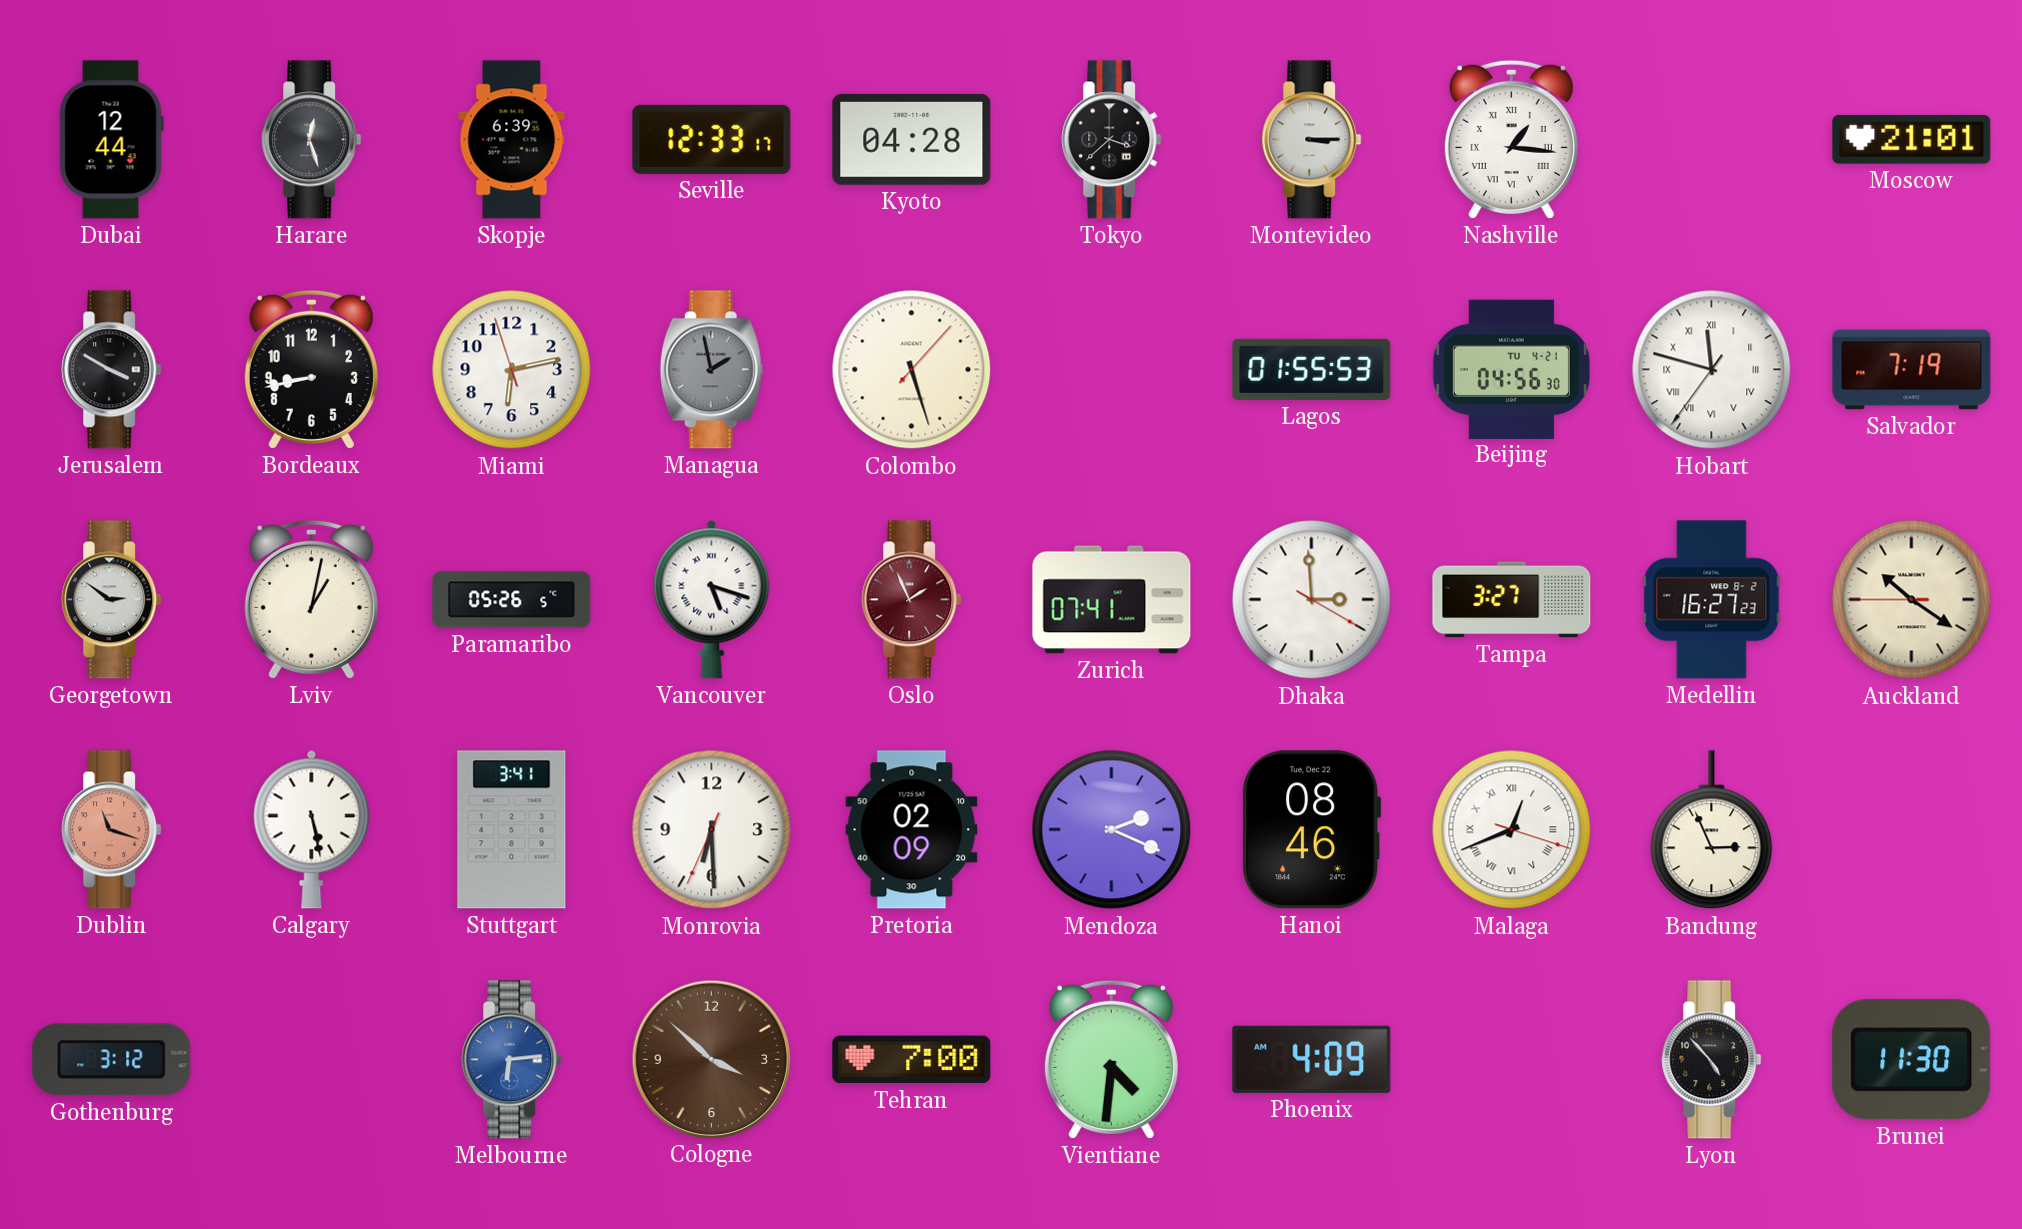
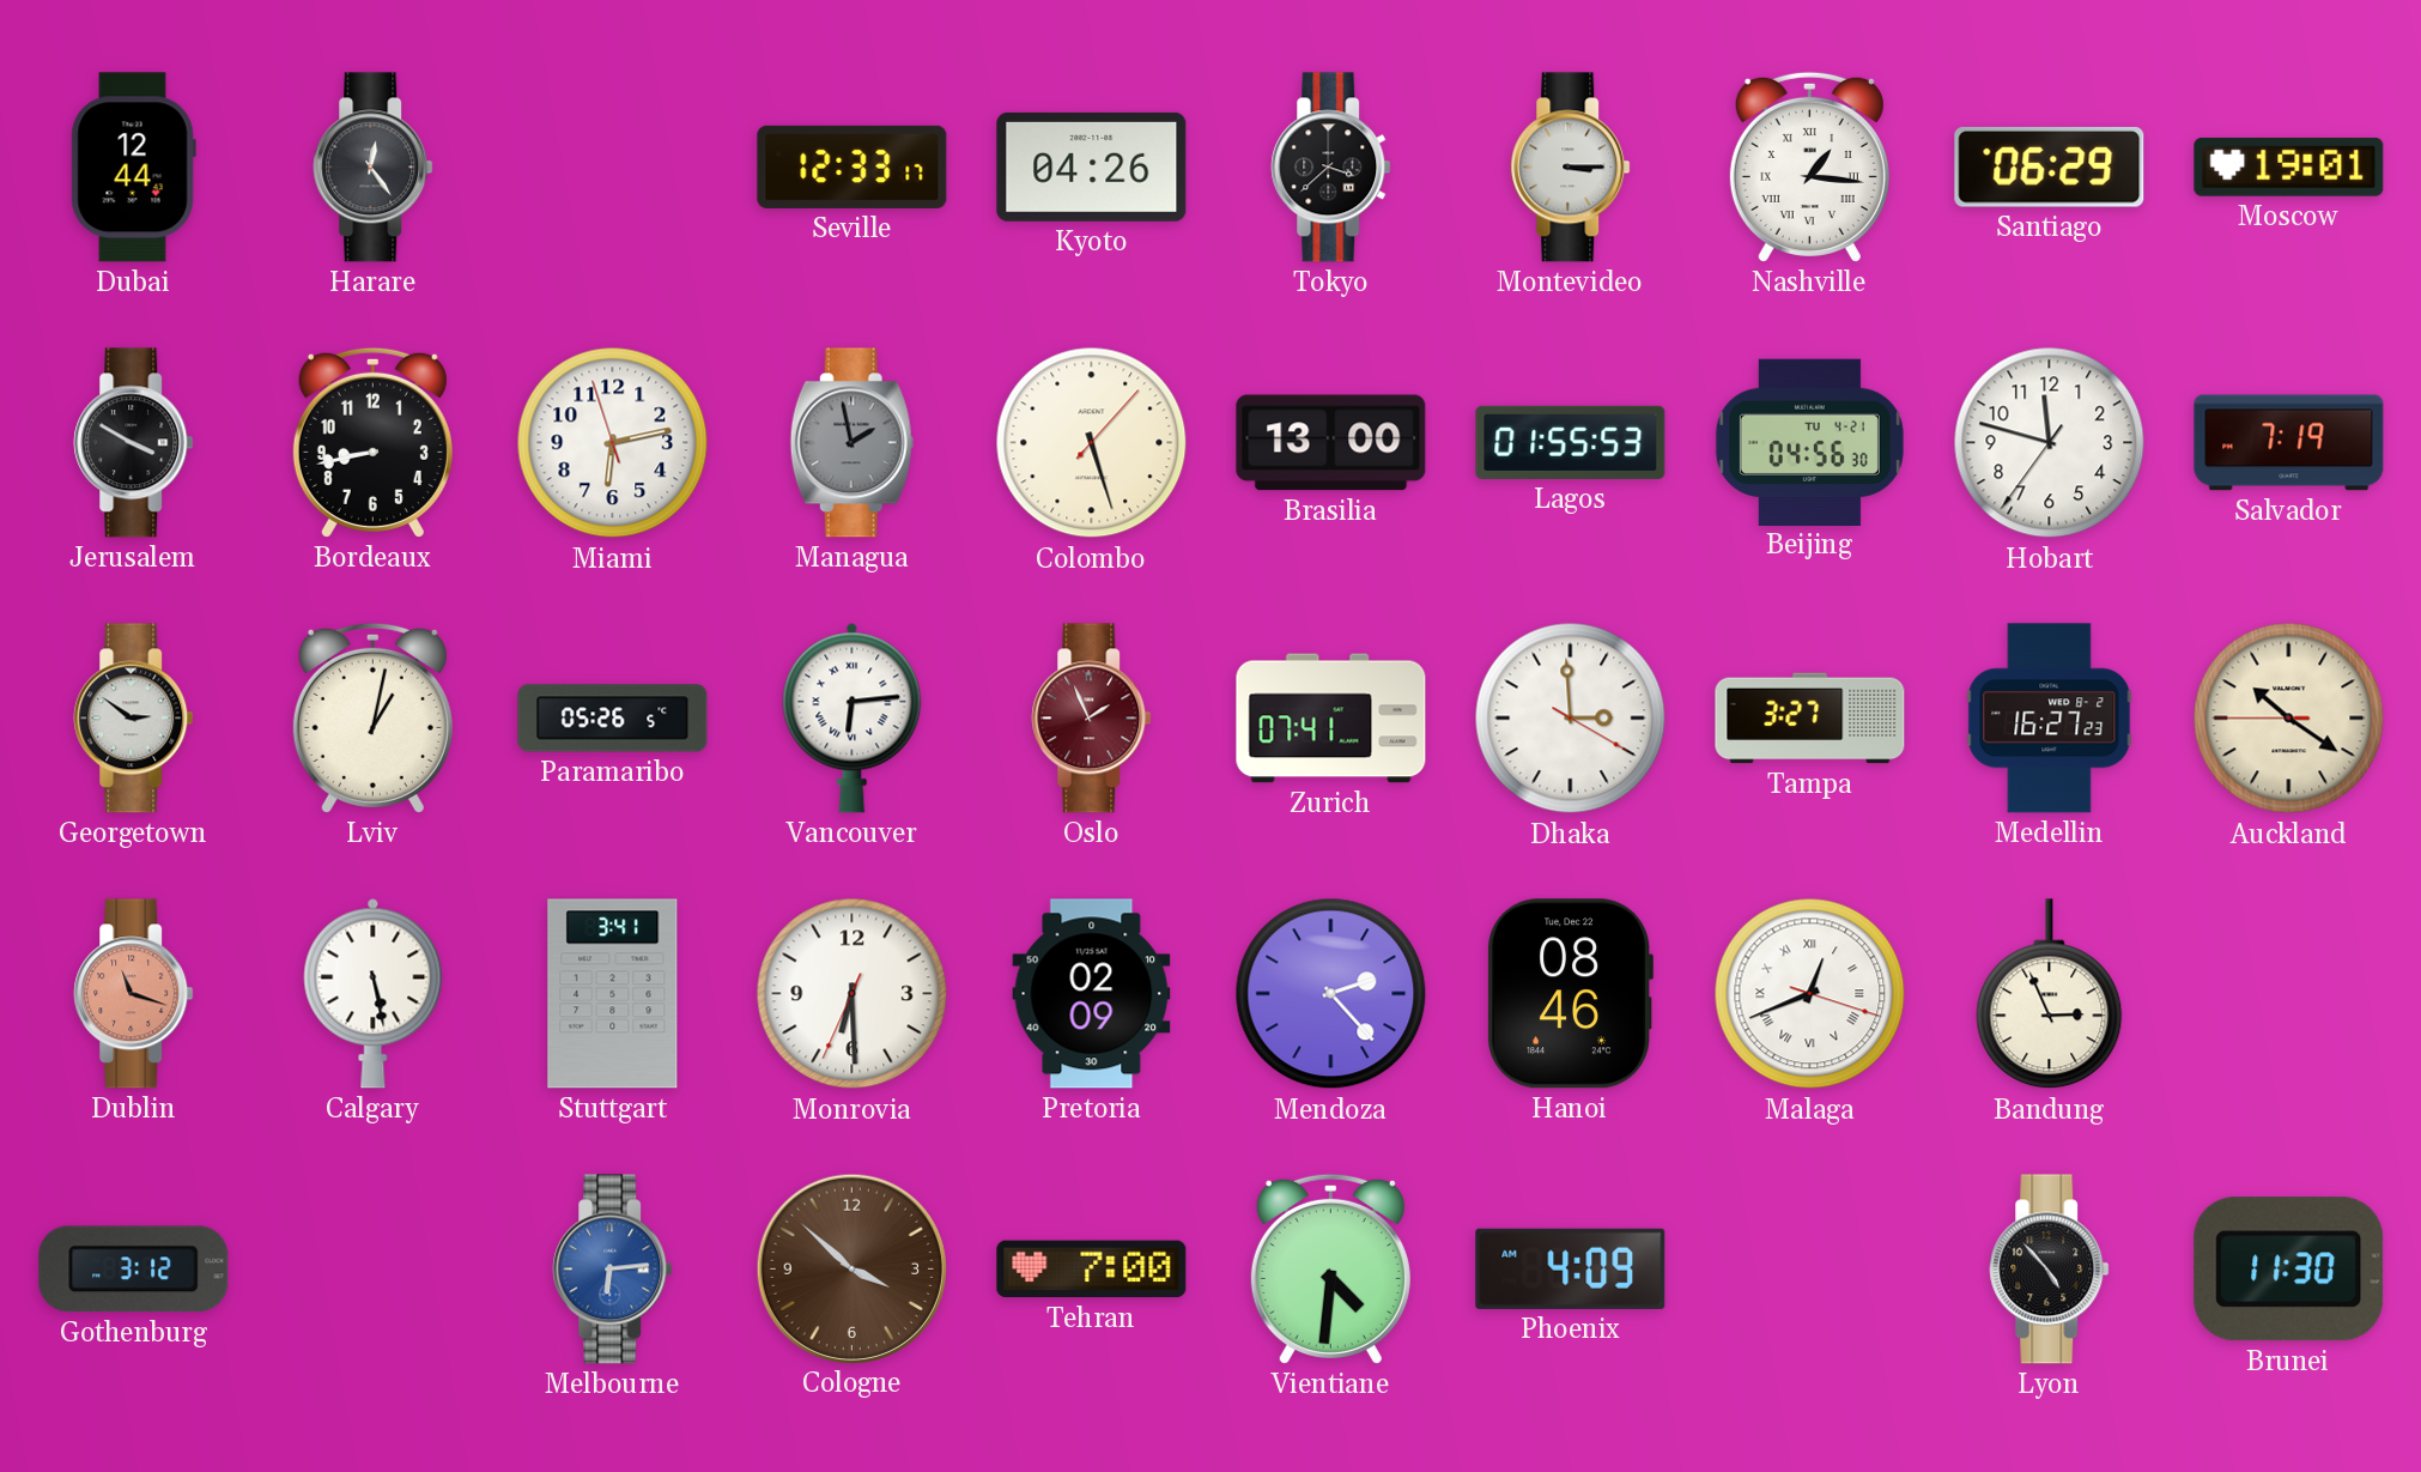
Harare: 12:27 -> 12:24
Skopje: 6:39 -> none
Kyoto: 04:28 -> 04:26
Santiago: none -> 06:29
Moscow: 21:01 -> 19:01
Brasilia: none -> 13:00
Hobart numerals: Roman -> Arabic
Vancouver: 5:18 -> 6:14
Mendoza: 2:19 -> 2:23
